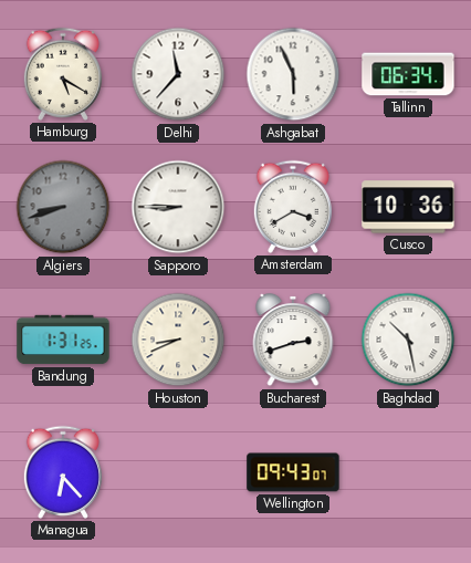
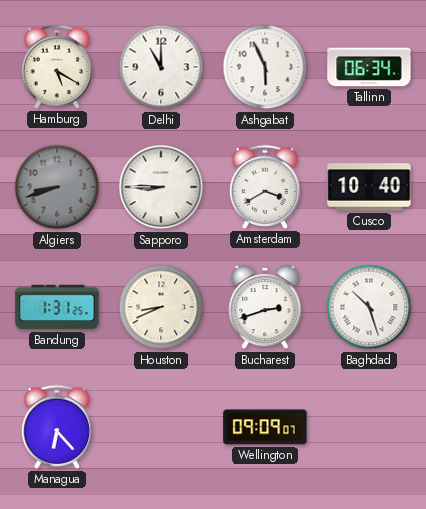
Delhi: 11:37 -> 11:00
Cusco: 10:36 -> 10:40
Baghdad: 10:28 -> 10:27
Wellington: 09:43 -> 09:09
